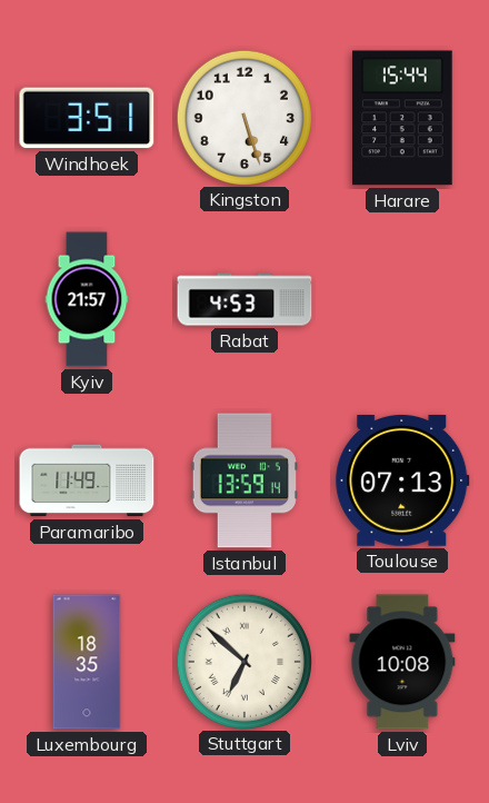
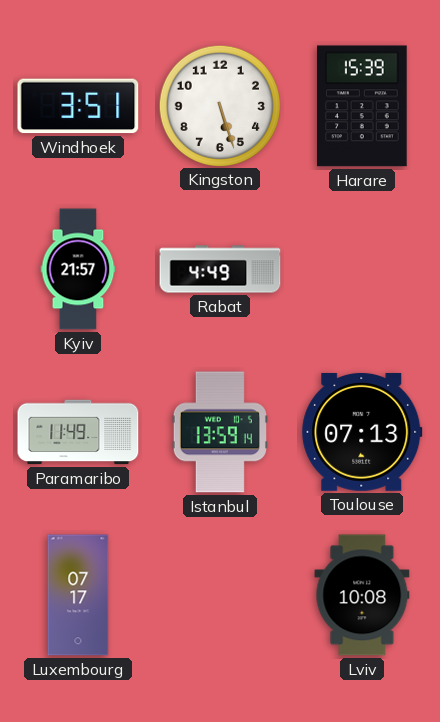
Harare: 15:44 -> 15:39
Rabat: 4:53 -> 4:49
Luxembourg: 18:35 -> 07:17
Stuttgart: 6:52 -> none
